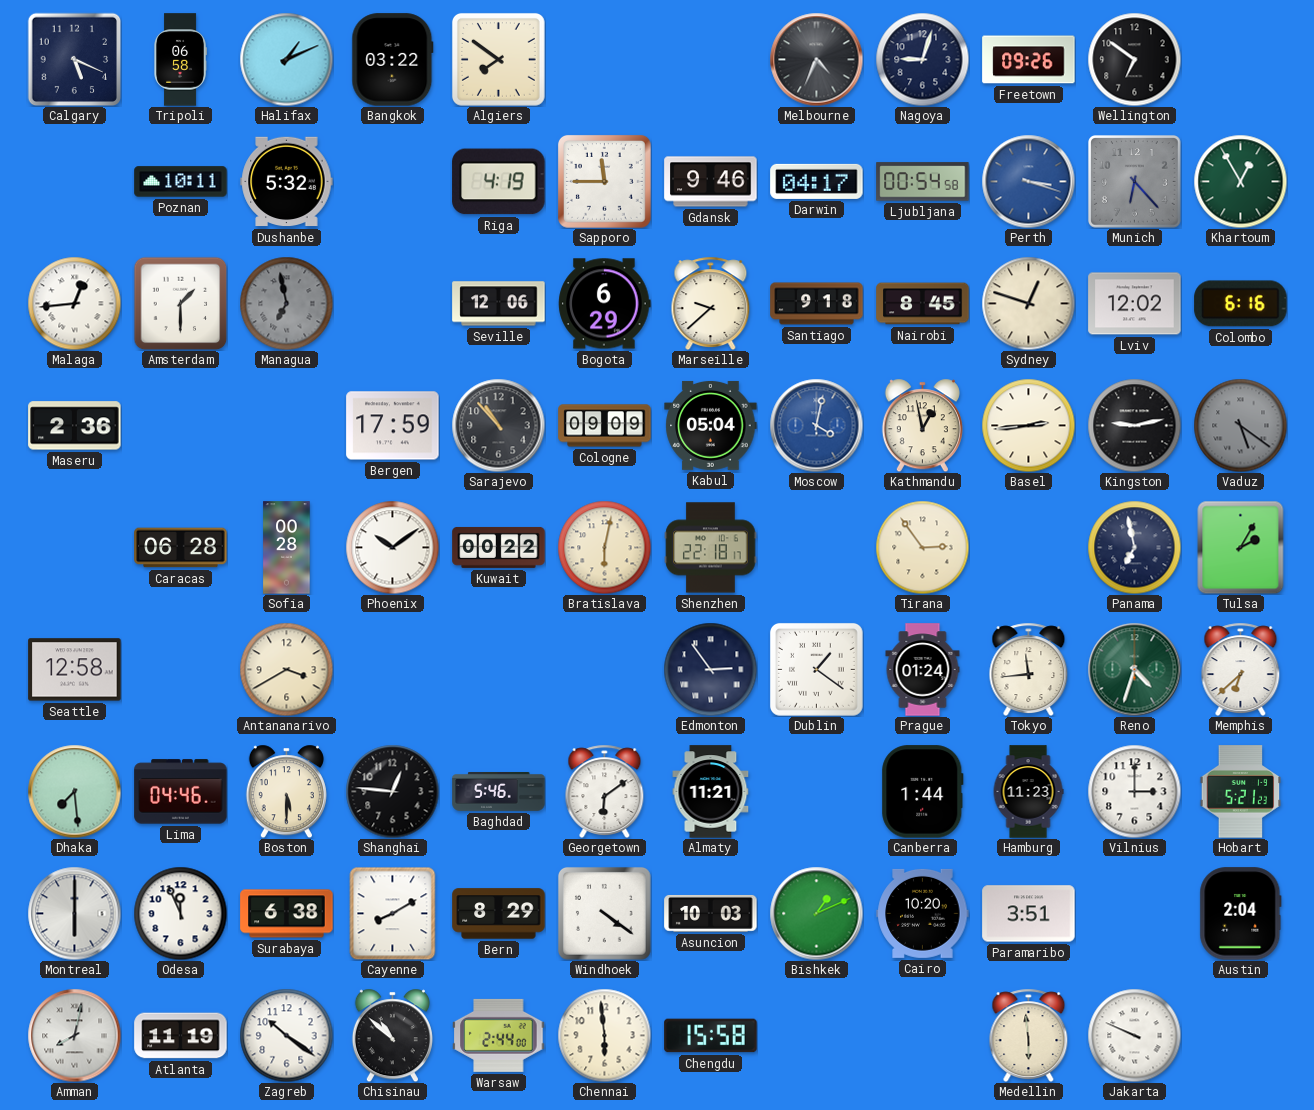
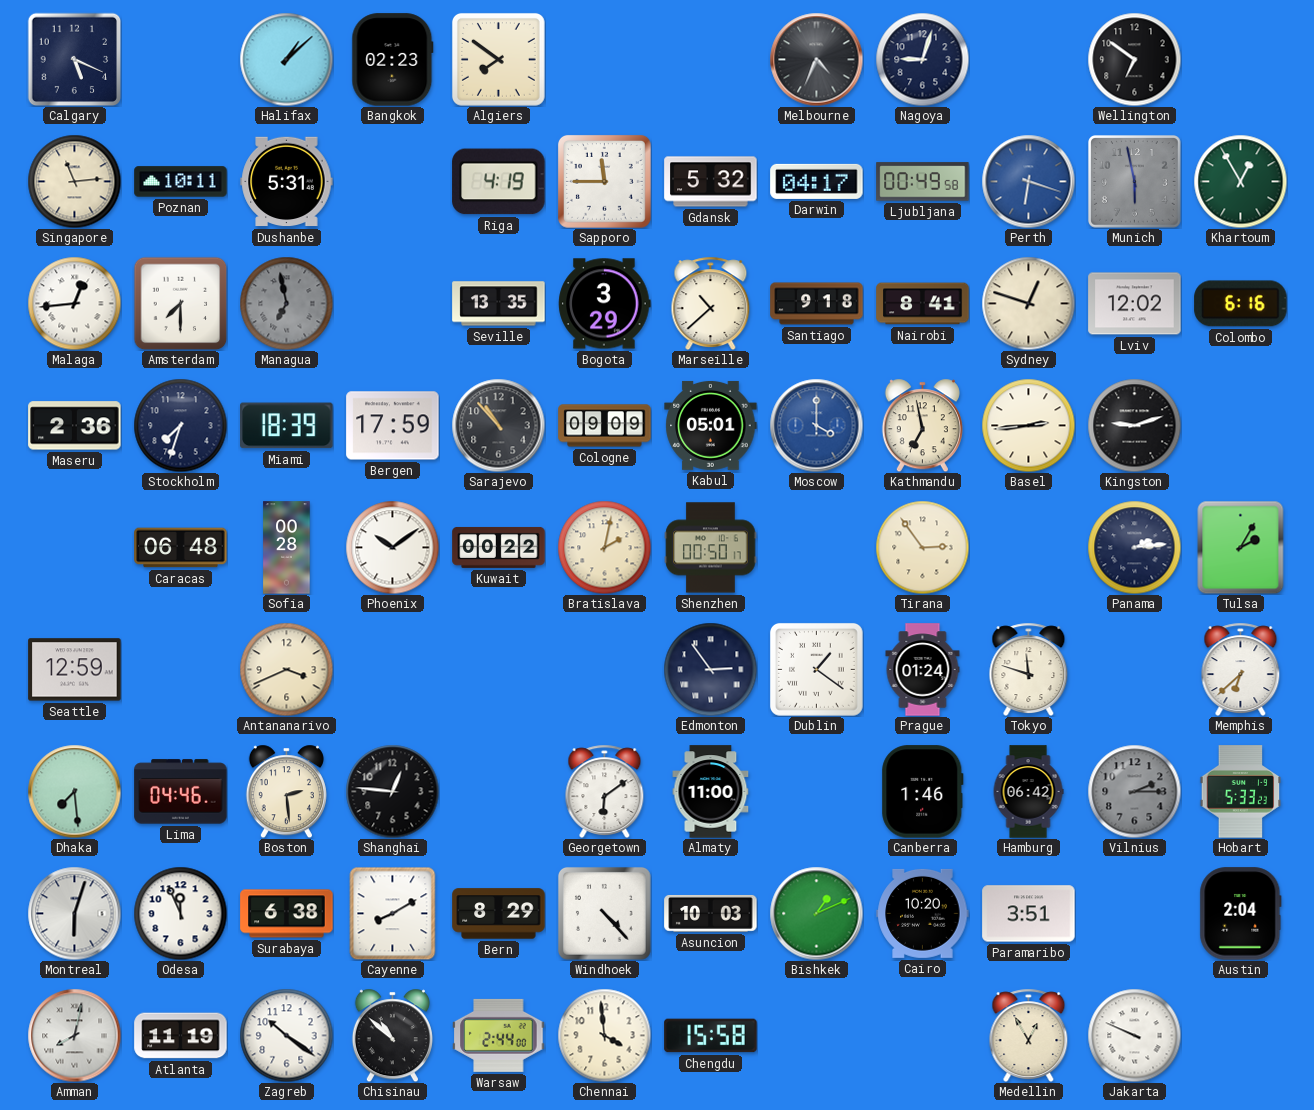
Tripoli: 06:58 -> none
Halifax: 1:11 -> 1:08
Bangkok: 03:22 -> 02:23
Freetown: 09:26 -> none
Singapore: none -> 11:14
Dushanbe: 5:32 -> 5:31
Gdansk: 9:46 -> 5:32
Ljubljana: 00:54 -> 00:49
Perth: 3:18 -> 6:18
Munich: 6:23 -> 5:58
Amsterdam: 1:30 -> 7:30
Seville: 12:06 -> 13:35
Bogota: 6:29 -> 3:29
Marseille: 9:38 -> 10:38
Nairobi: 8:45 -> 8:41
Stockholm: none -> 7:33
Miami: none -> 18:39
Kabul: 05:04 -> 05:01
Moscow: 4:02 -> 4:00
Kathmandu: 12:58 -> 6:58
Kingston: 9:13 -> 9:12
Vaduz: 5:21 -> none
Caracas: 06:28 -> 06:48
Bratislava: 6:02 -> 2:02
Shenzhen: 22:18 -> 00:50
Panama: 6:58 -> 2:14
Seattle: 12:58 -> 12:59
Antananarivo: 3:40 -> 3:41
Tokyo: 11:44 -> 11:48
Reno: 4:33 -> none
Boston: 5:30 -> 2:29
Baghdad: 5:46 -> none
Almaty: 11:21 -> 11:00
Canberra: 1:44 -> 1:46
Hamburg: 11:23 -> 06:42
Vilnius: 3:00 -> 2:15
Vilnius dial: white -> grey
Hobart: 5:21 -> 5:33
Montreal: 6:00 -> 6:03
Windhoek: 4:21 -> 4:23
Chennai: 5:59 -> 3:59
Medellin: 5:59 -> 12:55
